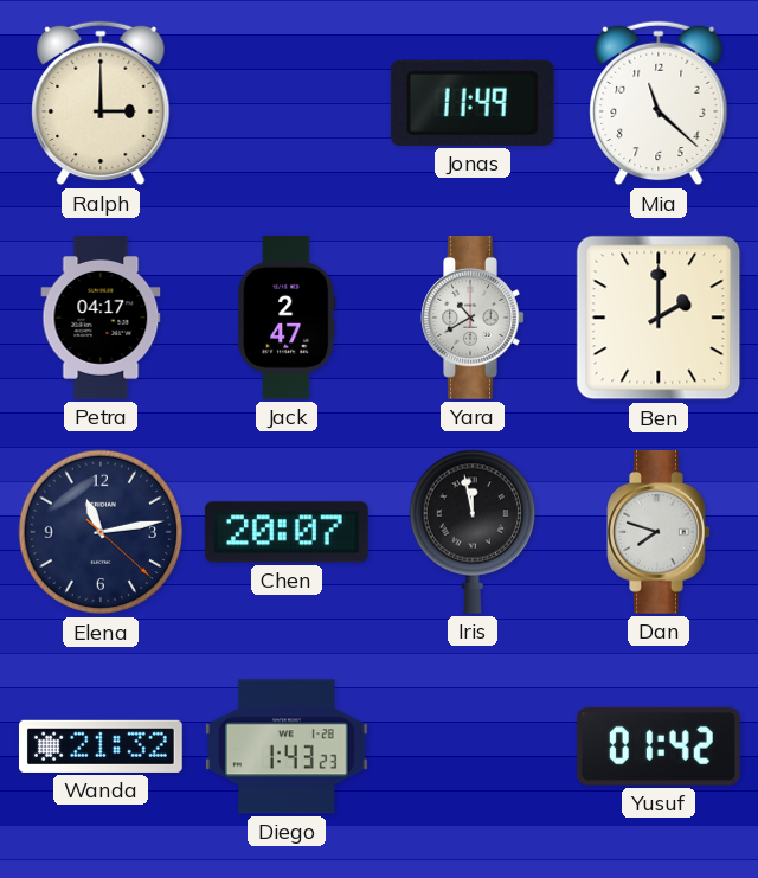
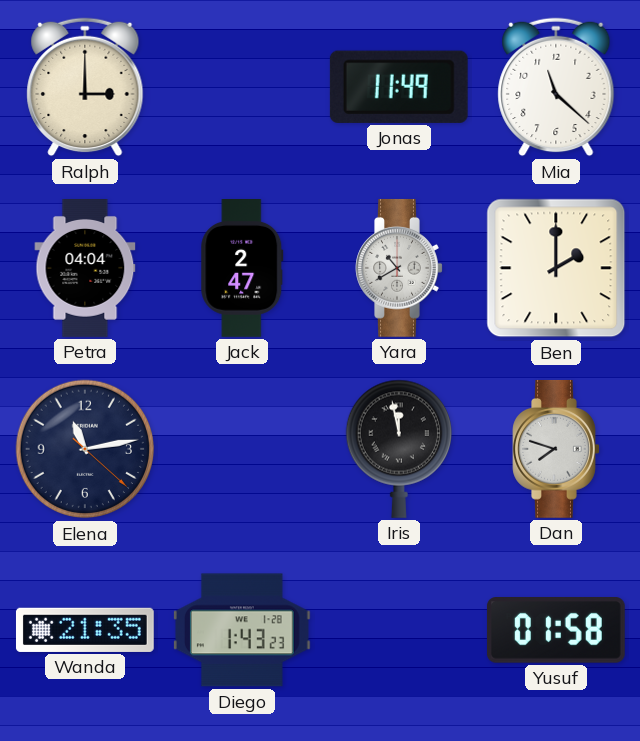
Petra: 04:17 -> 04:04
Chen: 20:07 -> none
Wanda: 21:32 -> 21:35
Yusuf: 01:42 -> 01:58
